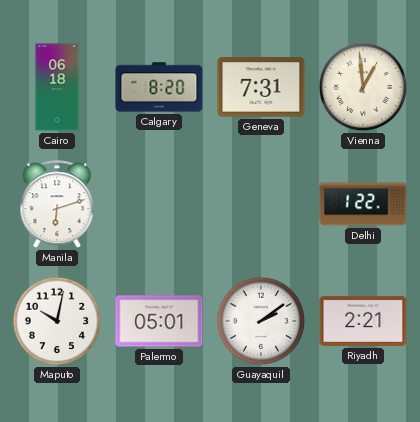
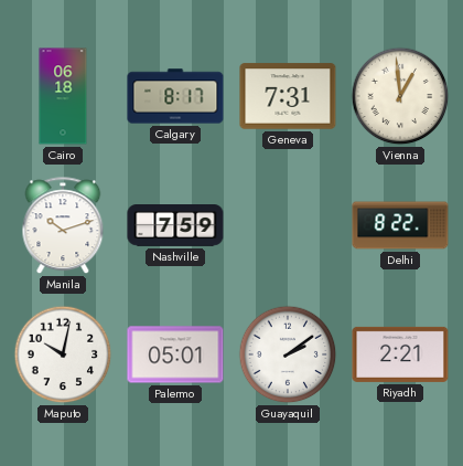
Calgary: 8:20 -> 8:17
Manila: 6:12 -> 10:12
Nashville: none -> 7:59
Delhi: 1:22 -> 8:22
